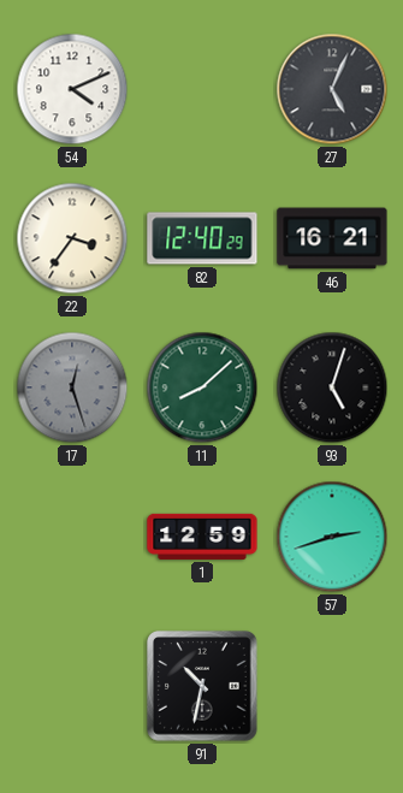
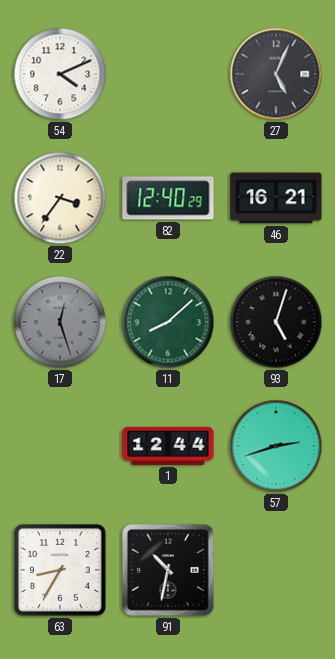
1: 12:59 -> 12:44
63: none -> 8:35
